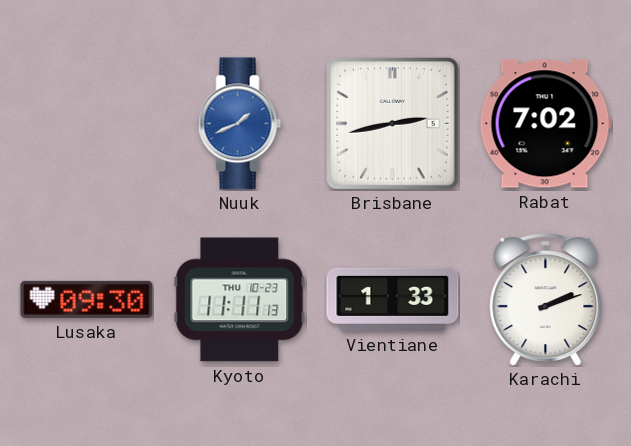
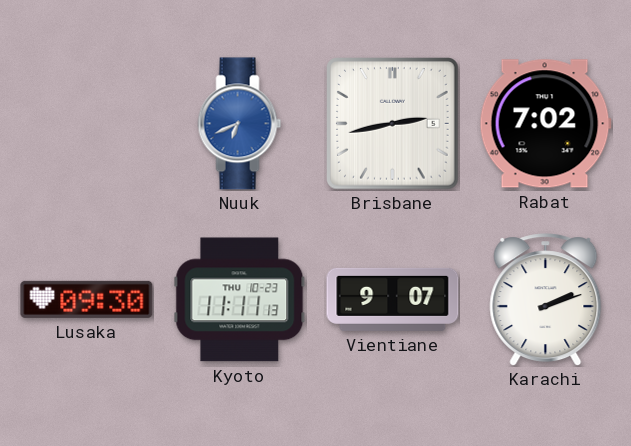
Nuuk: 1:41 -> 6:41
Vientiane: 1:33 -> 9:07
